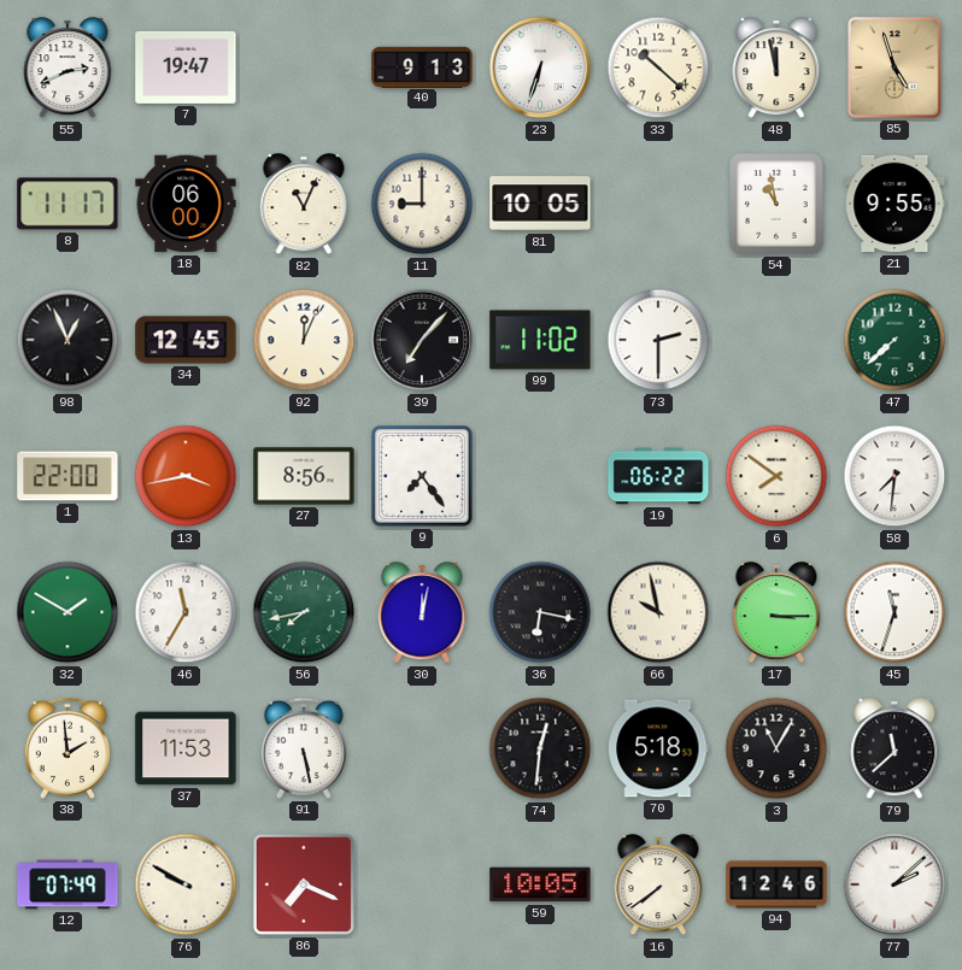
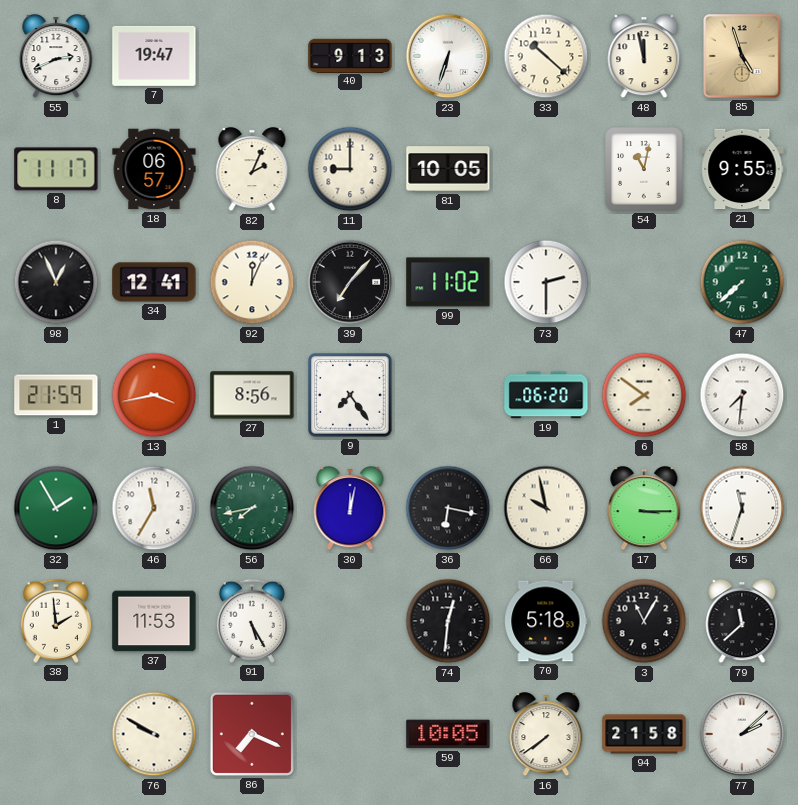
18: 06:00 -> 06:57
82: 11:04 -> 2:04
54: 10:58 -> 11:02
34: 12:45 -> 12:41
1: 22:00 -> 21:59
19: 06:22 -> 06:20
32: 1:50 -> 1:55
91: 5:28 -> 5:25
12: 07:49 -> none
94: 12:46 -> 21:58
